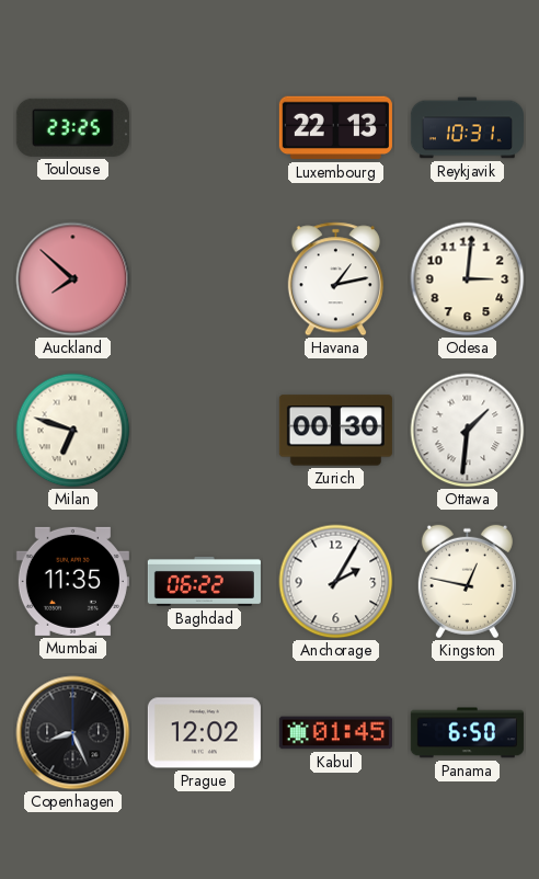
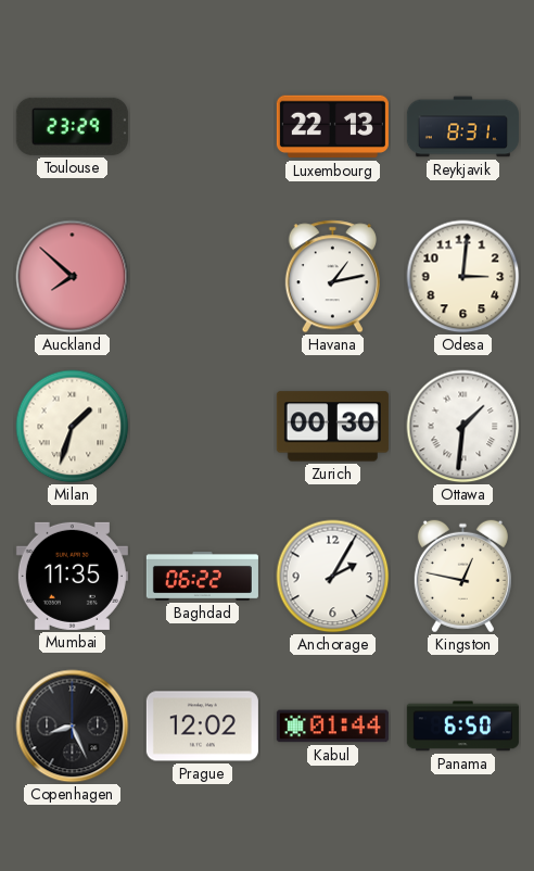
Toulouse: 23:25 -> 23:29
Reykjavik: 10:31 -> 8:31
Milan: 6:48 -> 1:33
Kabul: 01:45 -> 01:44
